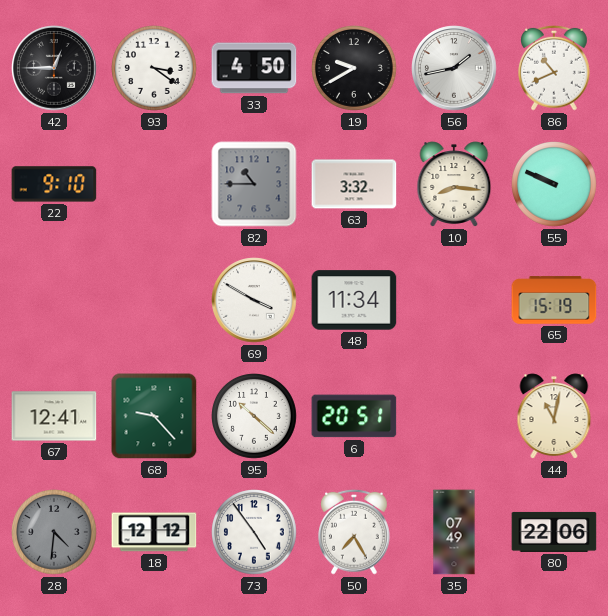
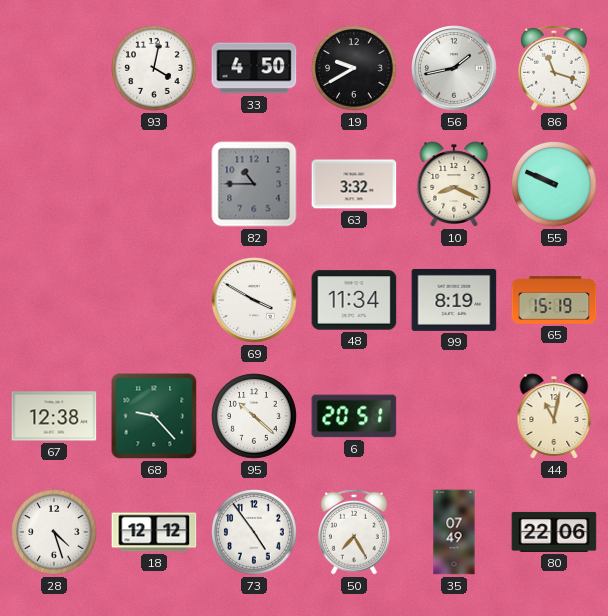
42: 12:45 -> none
93: 3:21 -> 4:02
86: 10:41 -> 11:18
22: 9:10 -> none
10: 8:16 -> 8:19
99: none -> 8:19
67: 12:41 -> 12:38
28: 4:31 -> 4:27
28 dial: grey -> white
